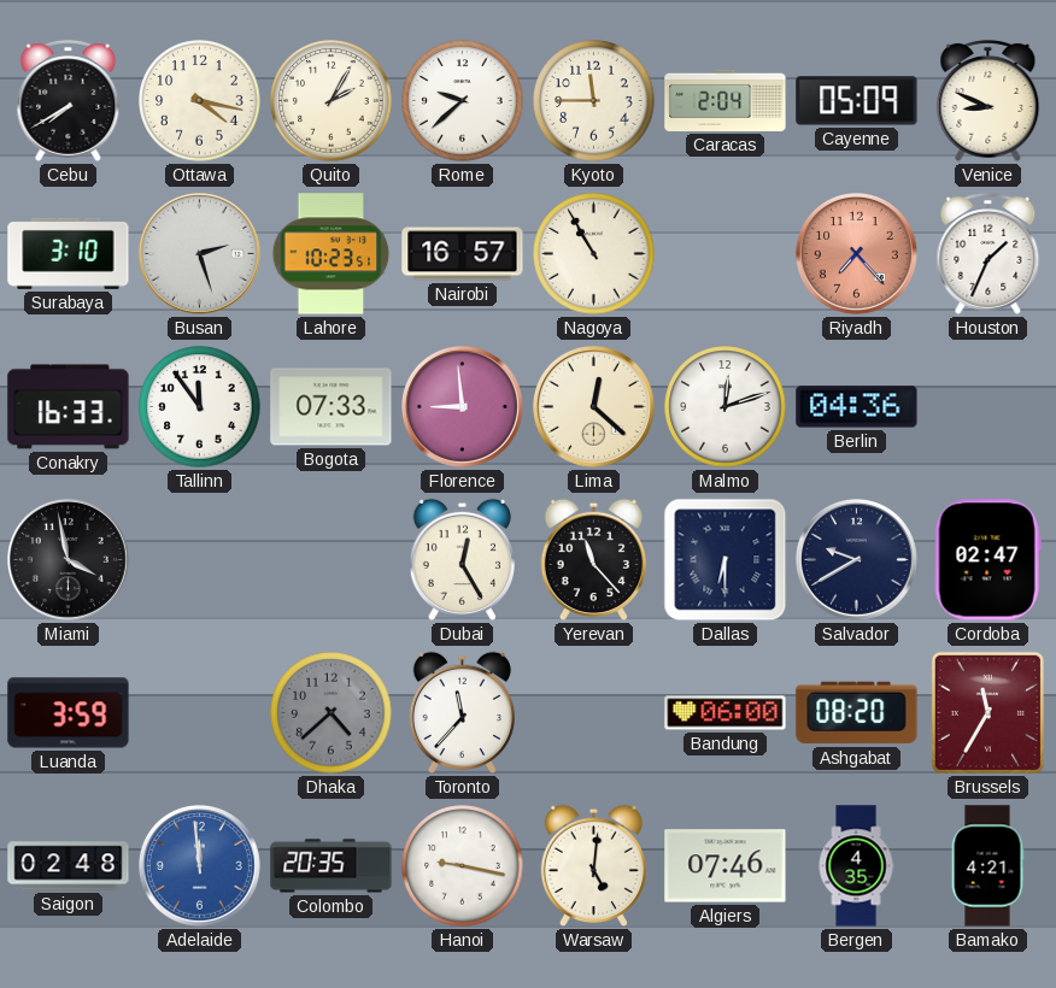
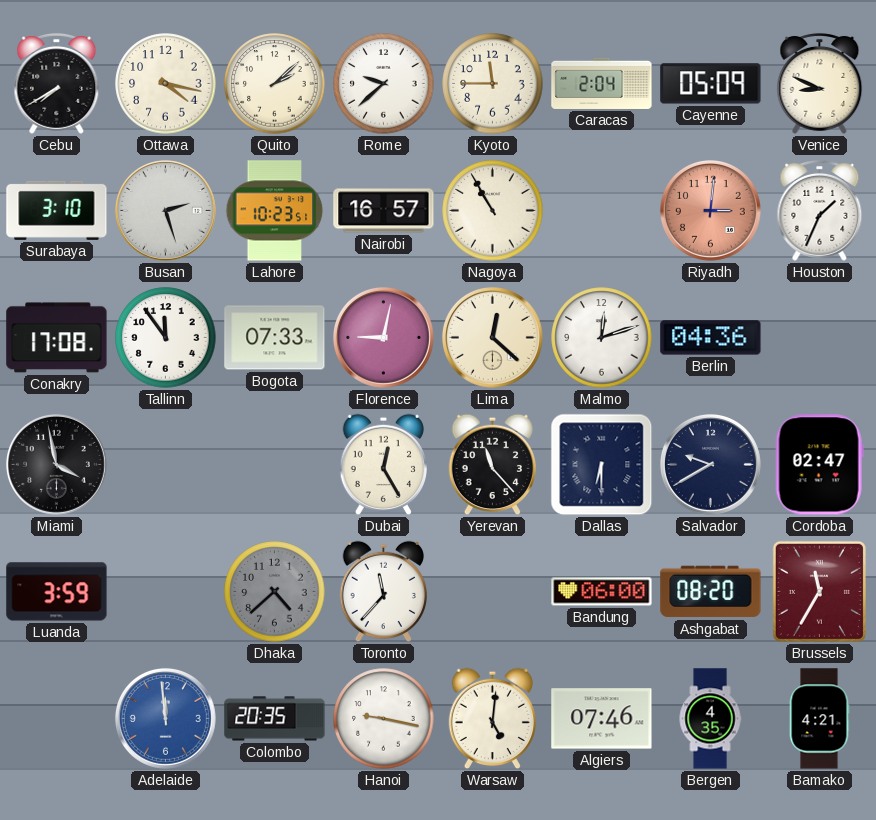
Quito: 2:05 -> 2:08
Riyadh: 7:23 -> 3:01
Conakry: 16:33 -> 17:08
Florence: 8:59 -> 9:02
Saigon: 02:48 -> none
